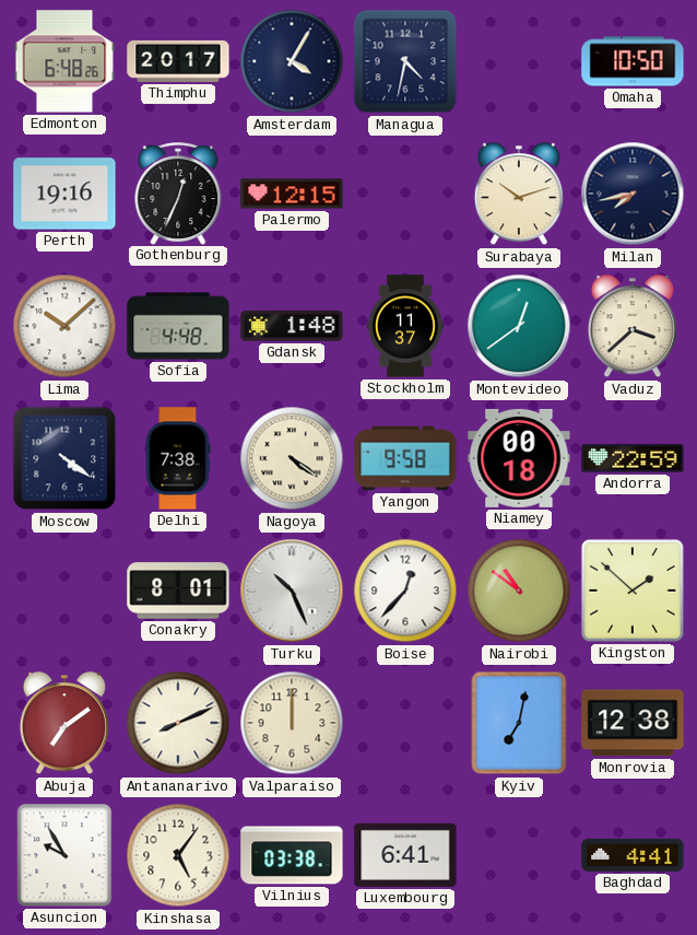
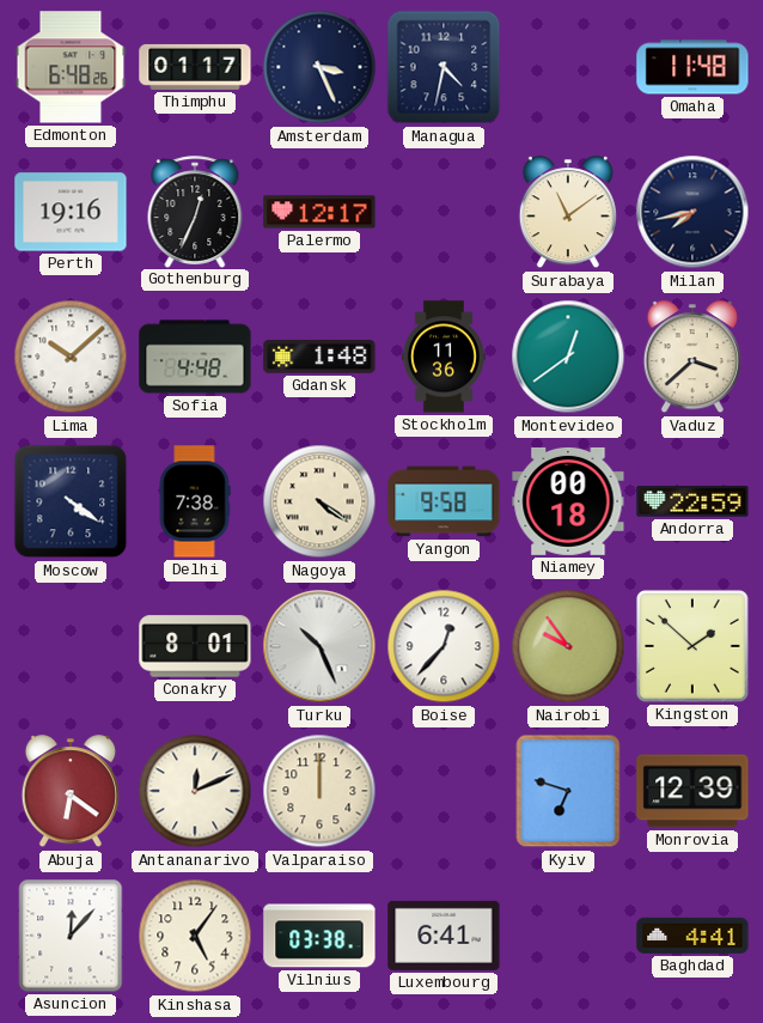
Thimphu: 20:17 -> 01:17
Amsterdam: 4:05 -> 3:26
Omaha: 10:50 -> 11:48
Palermo: 12:15 -> 12:17
Surabaya: 10:12 -> 11:09
Stockholm: 11:37 -> 11:36
Nairobi: 10:51 -> 9:54
Abuja: 7:09 -> 6:21
Antananarivo: 8:11 -> 12:11
Kyiv: 7:02 -> 6:48
Monrovia: 12:38 -> 12:39
Asuncion: 9:55 -> 12:07
